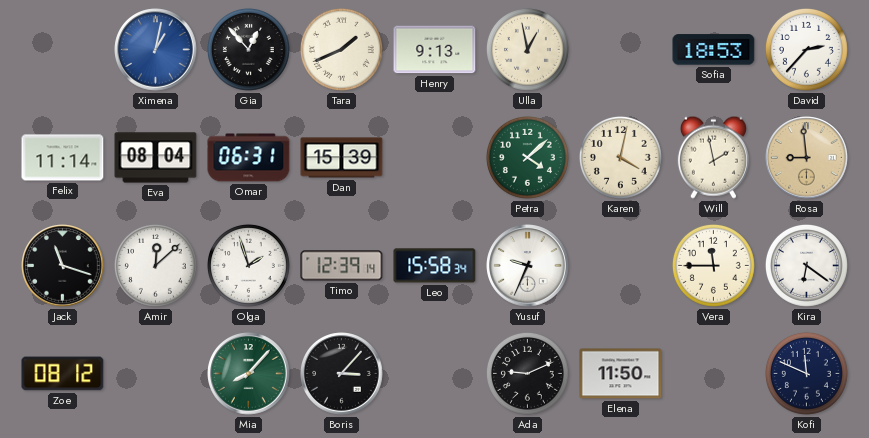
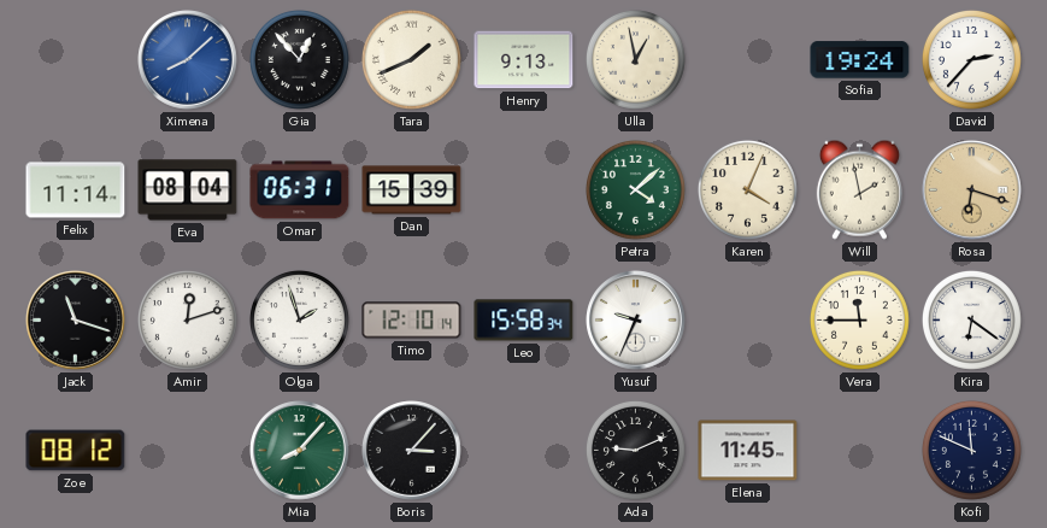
Ximena: 1:02 -> 8:08
Sofia: 18:53 -> 19:24
Karen: 4:02 -> 4:04
Rosa: 8:59 -> 6:18
Amir: 12:08 -> 12:12
Timo: 12:39 -> 12:10
Elena: 11:50 -> 11:45
